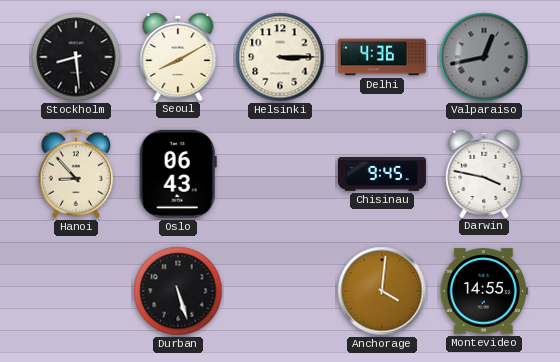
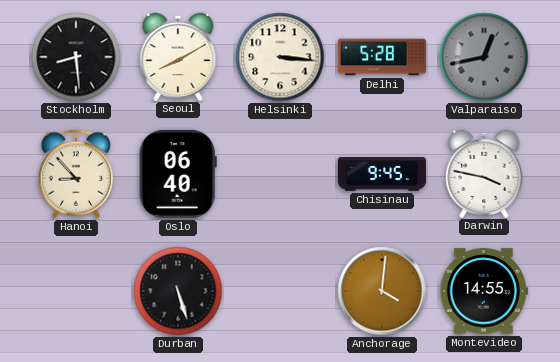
Helsinki: 3:15 -> 3:16
Delhi: 4:36 -> 5:28
Oslo: 06:43 -> 06:40
